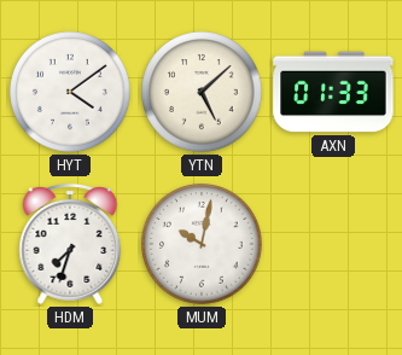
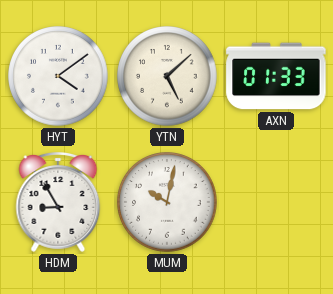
HDM: 7:33 -> 8:55
